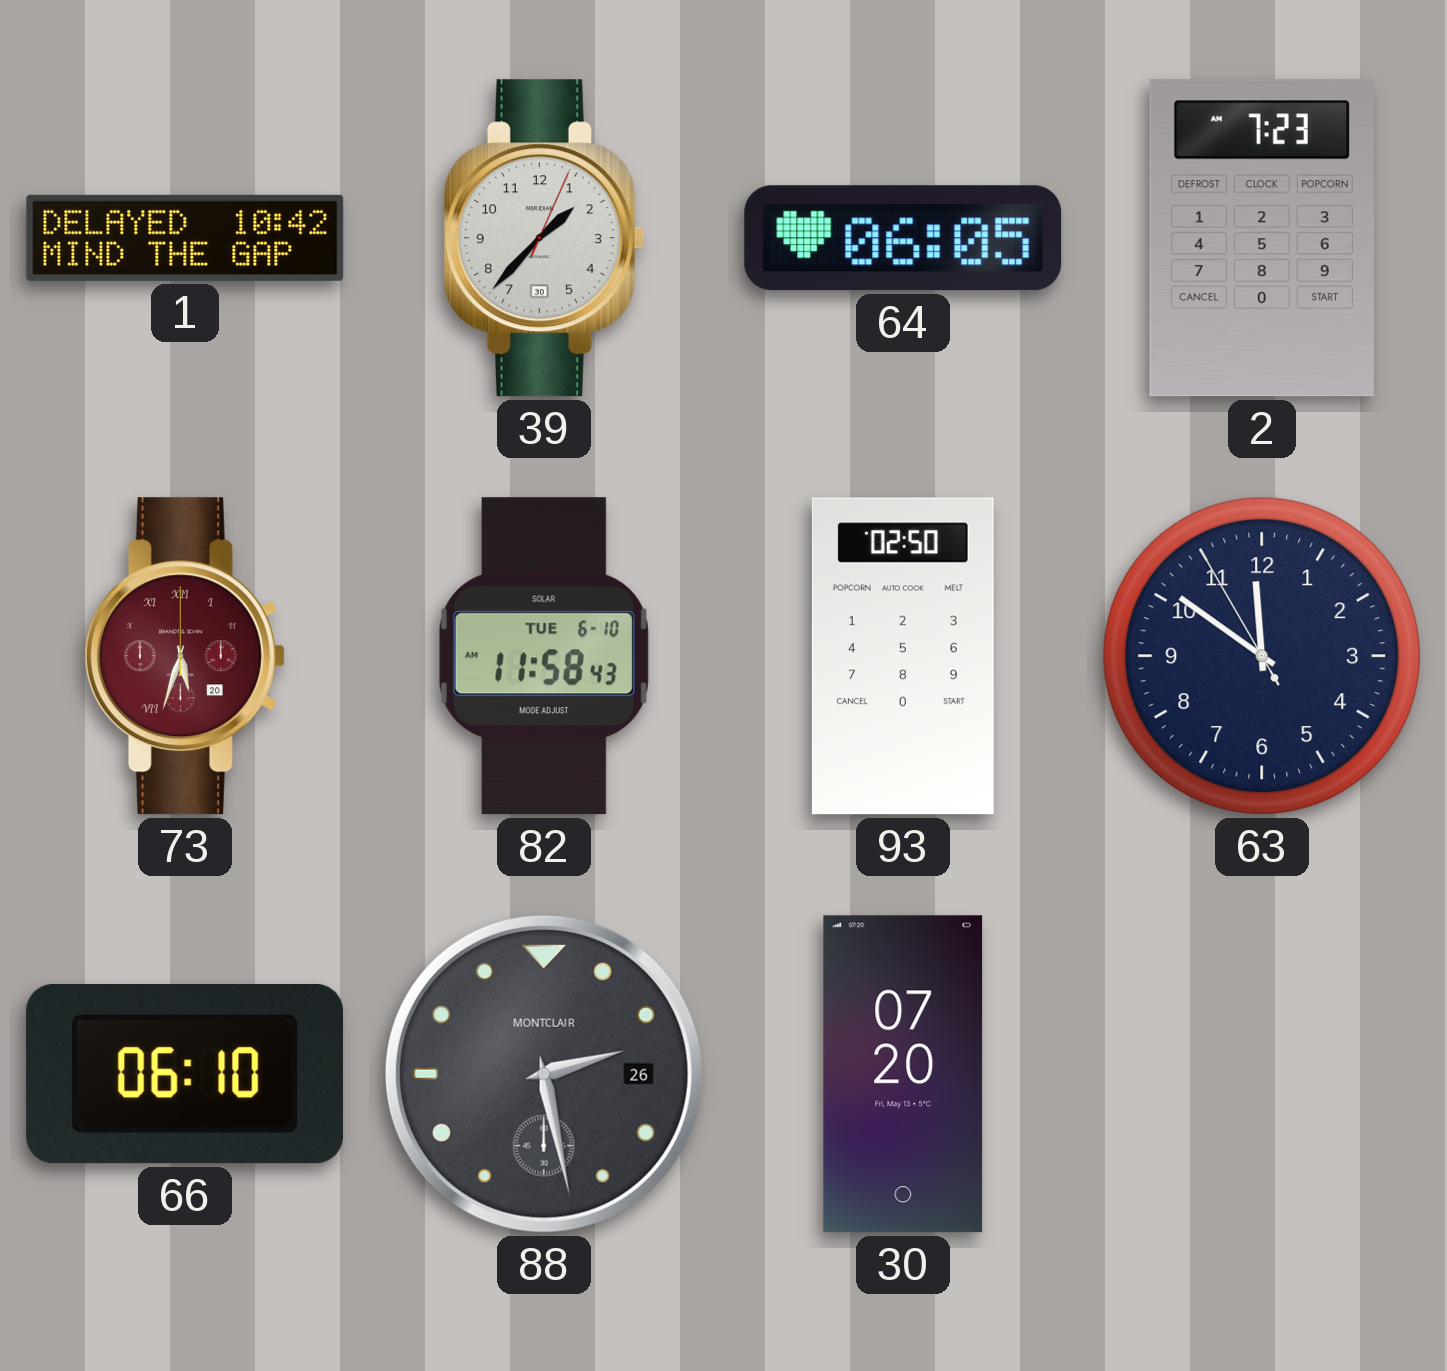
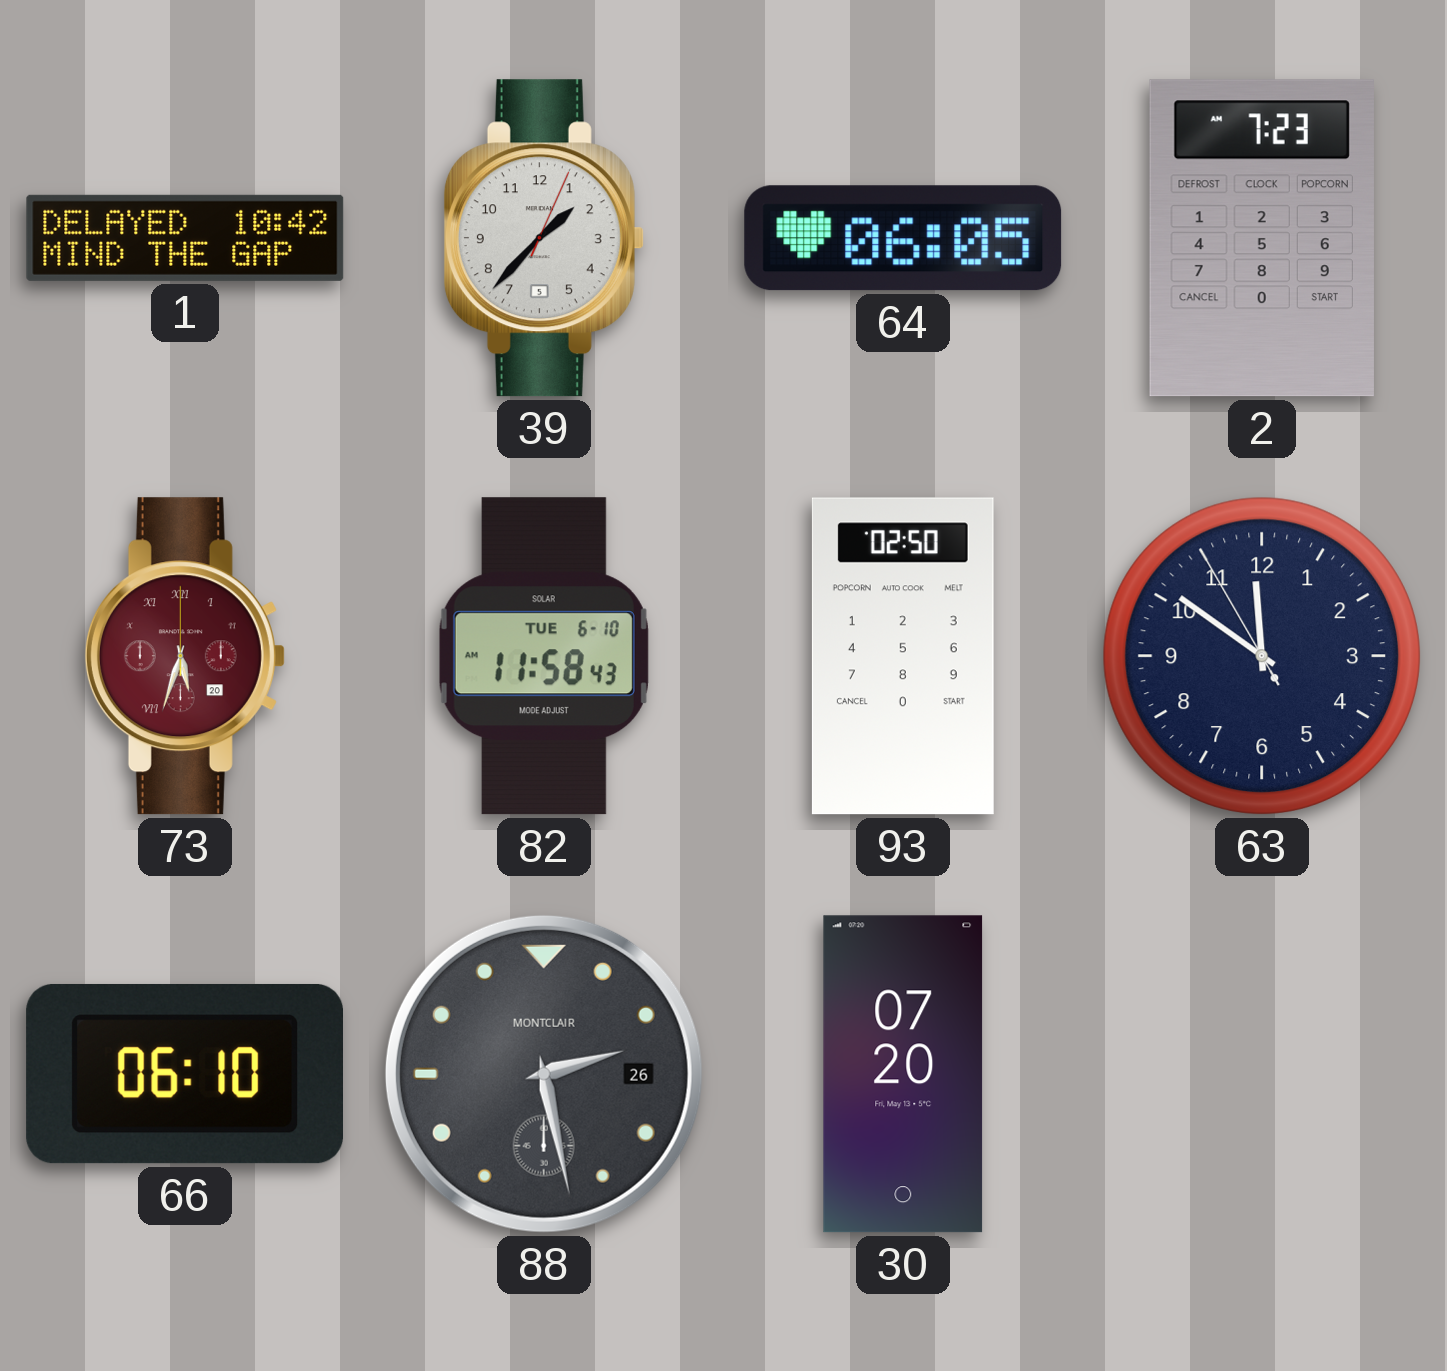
39 date: 30 -> 5
